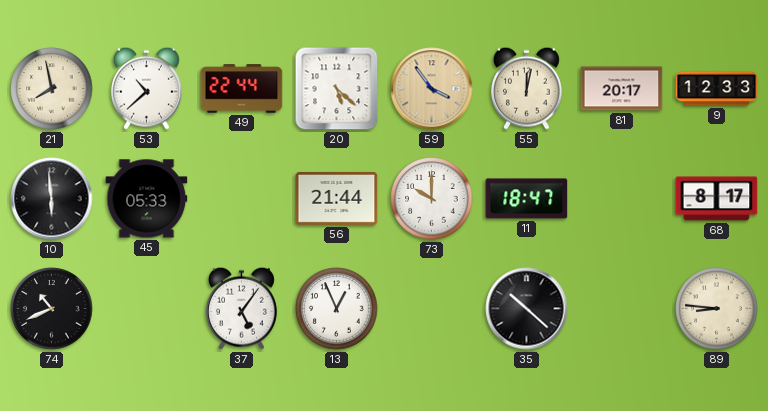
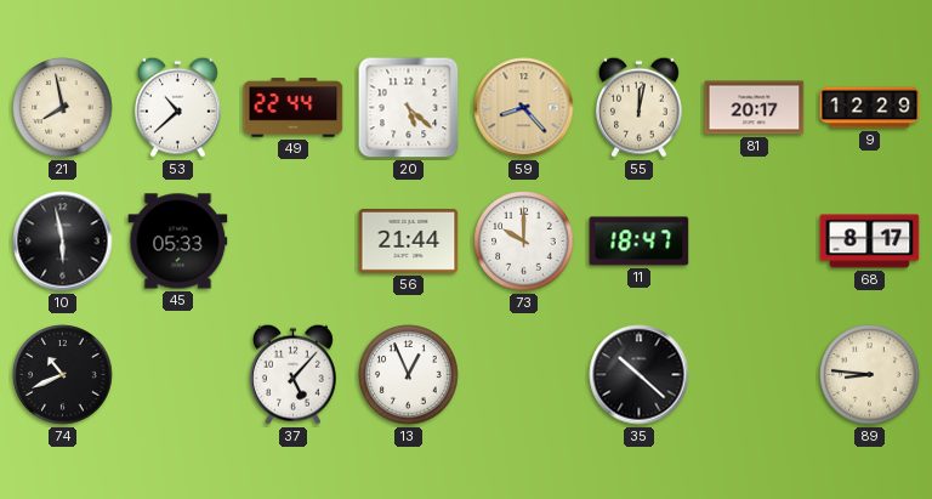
59: 3:54 -> 8:23
9: 12:33 -> 12:29
10: 5:59 -> 5:58
37: 5:06 -> 5:07
